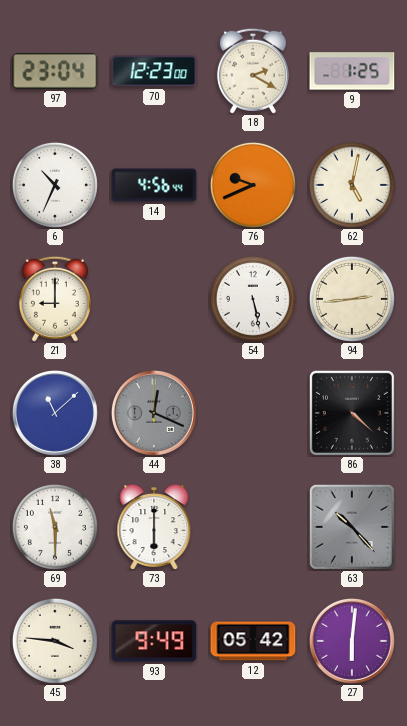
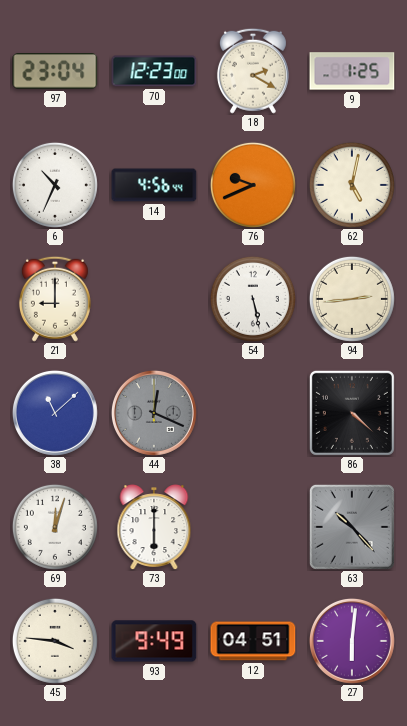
69: 11:30 -> 12:03
12: 05:42 -> 04:51
